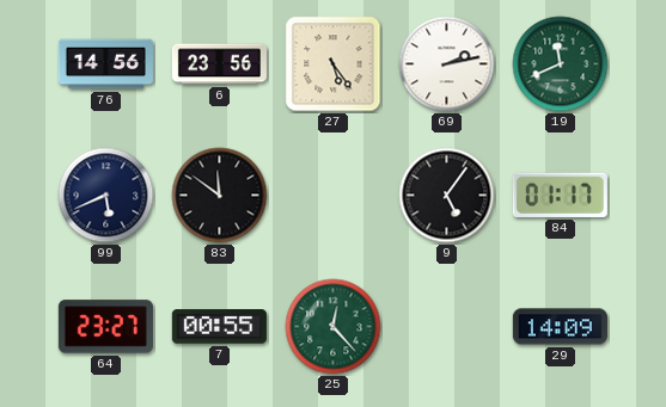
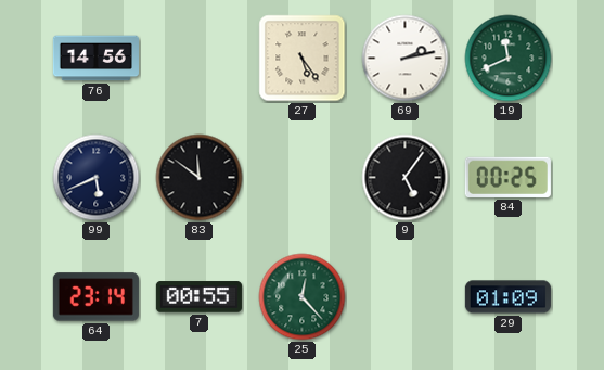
6: 23:56 -> none
84: 01:17 -> 00:25
64: 23:27 -> 23:14
29: 14:09 -> 01:09
